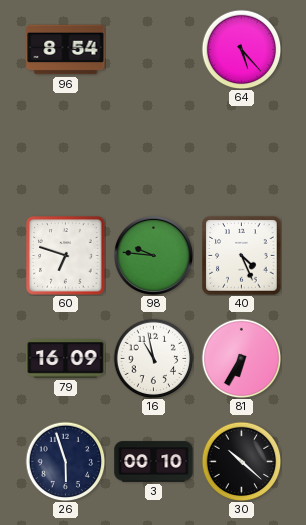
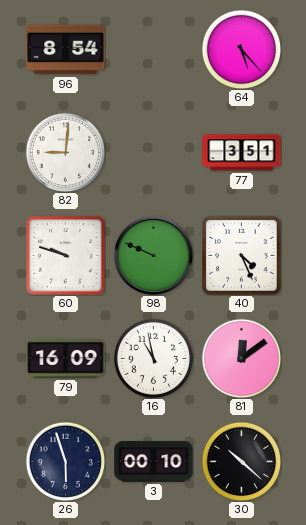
82: none -> 9:01
77: none -> 3:51
60: 6:48 -> 9:48
98: 9:46 -> 9:49
81: 6:35 -> 12:09
